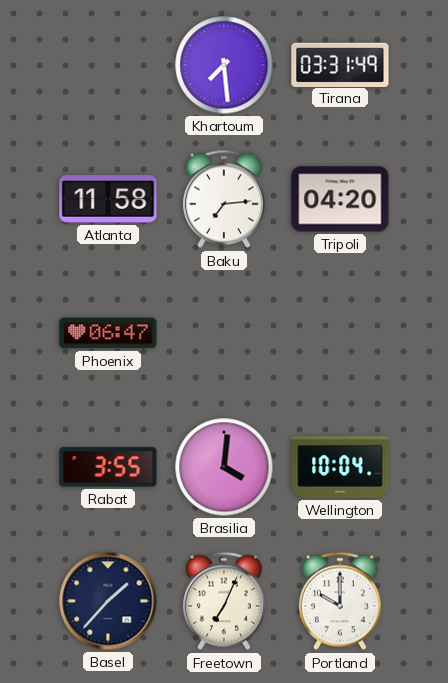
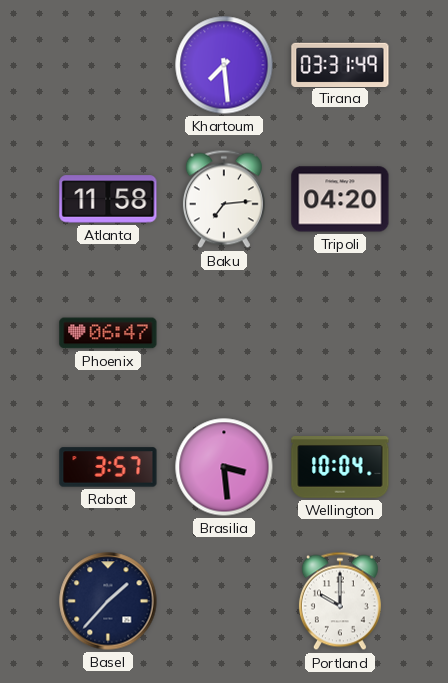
Rabat: 3:55 -> 3:57
Brasilia: 4:01 -> 3:29
Freetown: 7:04 -> none
